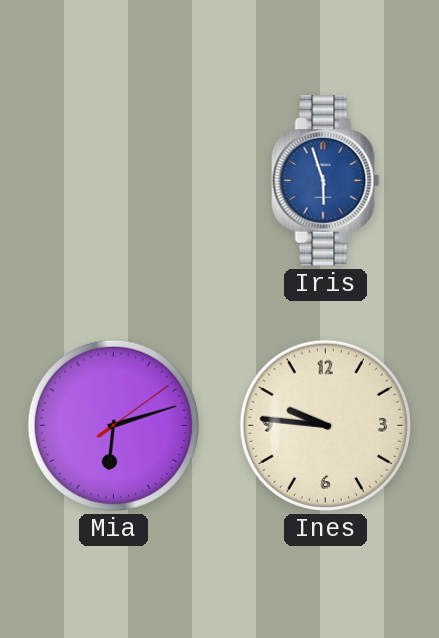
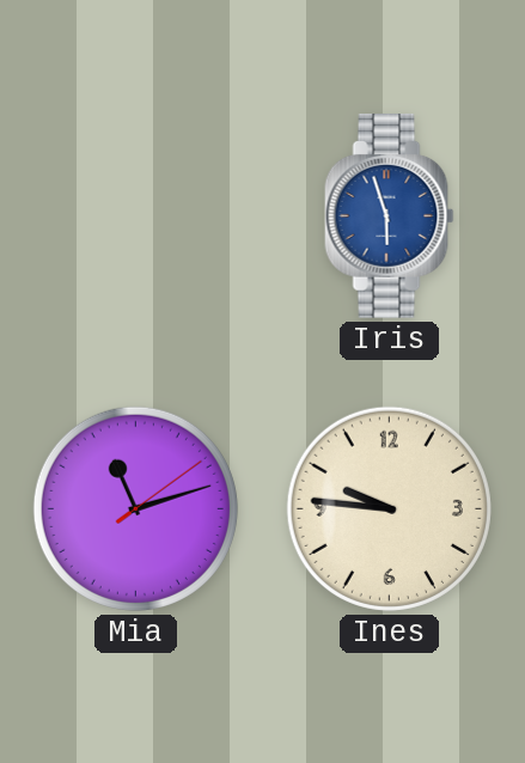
Mia: 6:12 -> 11:12
